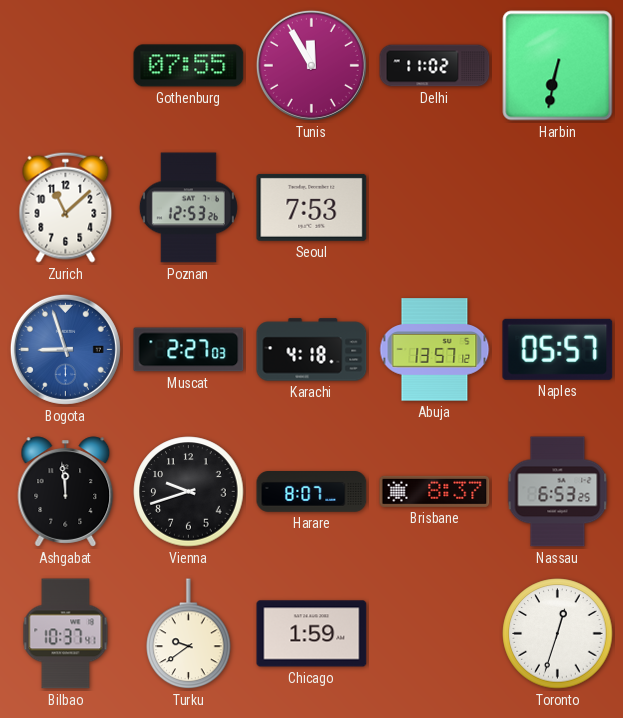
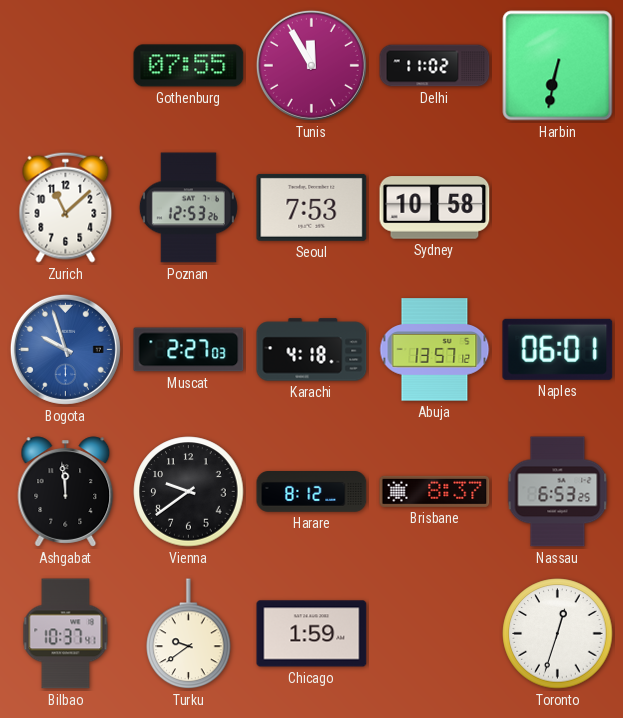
Sydney: none -> 10:58
Bogota: 8:57 -> 9:57
Naples: 05:57 -> 06:01
Vienna: 9:42 -> 9:39
Harare: 8:07 -> 8:12
